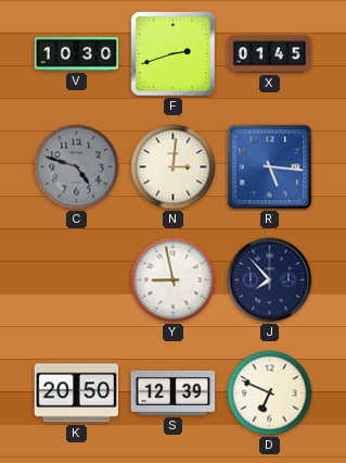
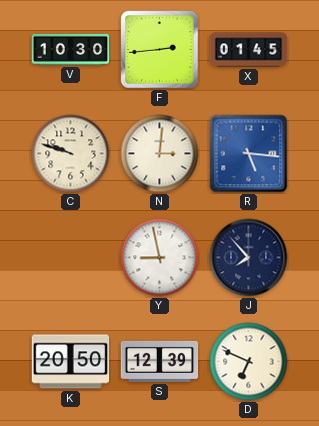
F: 2:42 -> 2:44
C: 4:48 -> 9:48
C dial: grey -> cream
